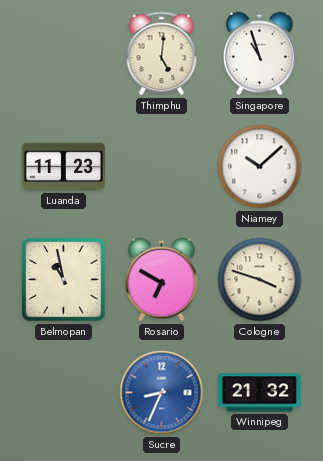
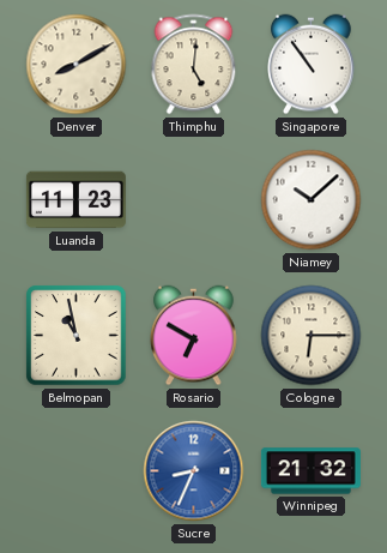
Denver: none -> 8:10
Singapore: 10:57 -> 10:54
Cologne: 3:48 -> 6:15
